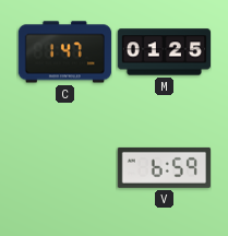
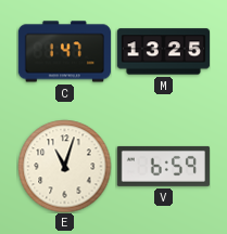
M: 01:25 -> 13:25
E: none -> 11:03
